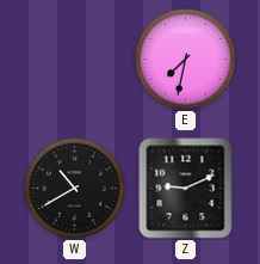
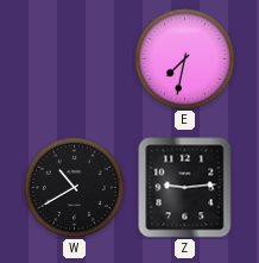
Z: 9:11 -> 9:14
